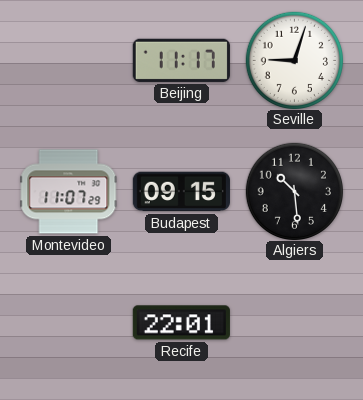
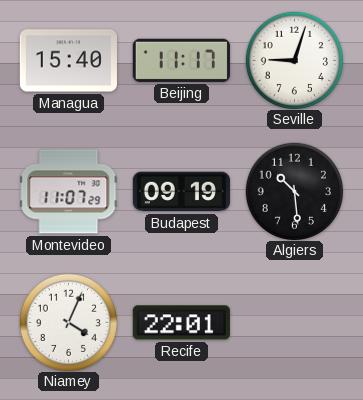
Managua: none -> 15:40
Budapest: 09:15 -> 09:19
Niamey: none -> 4:04
